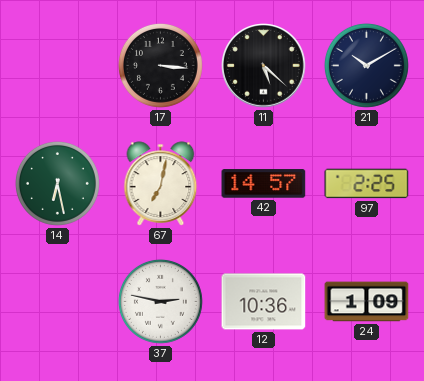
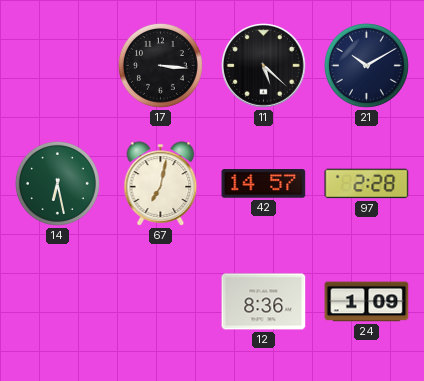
97: 2:25 -> 2:28
37: 2:47 -> none
12: 10:36 -> 8:36
